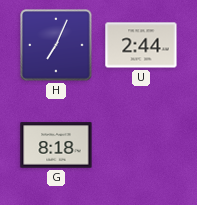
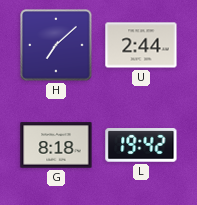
H: 7:04 -> 7:08
L: none -> 19:42
